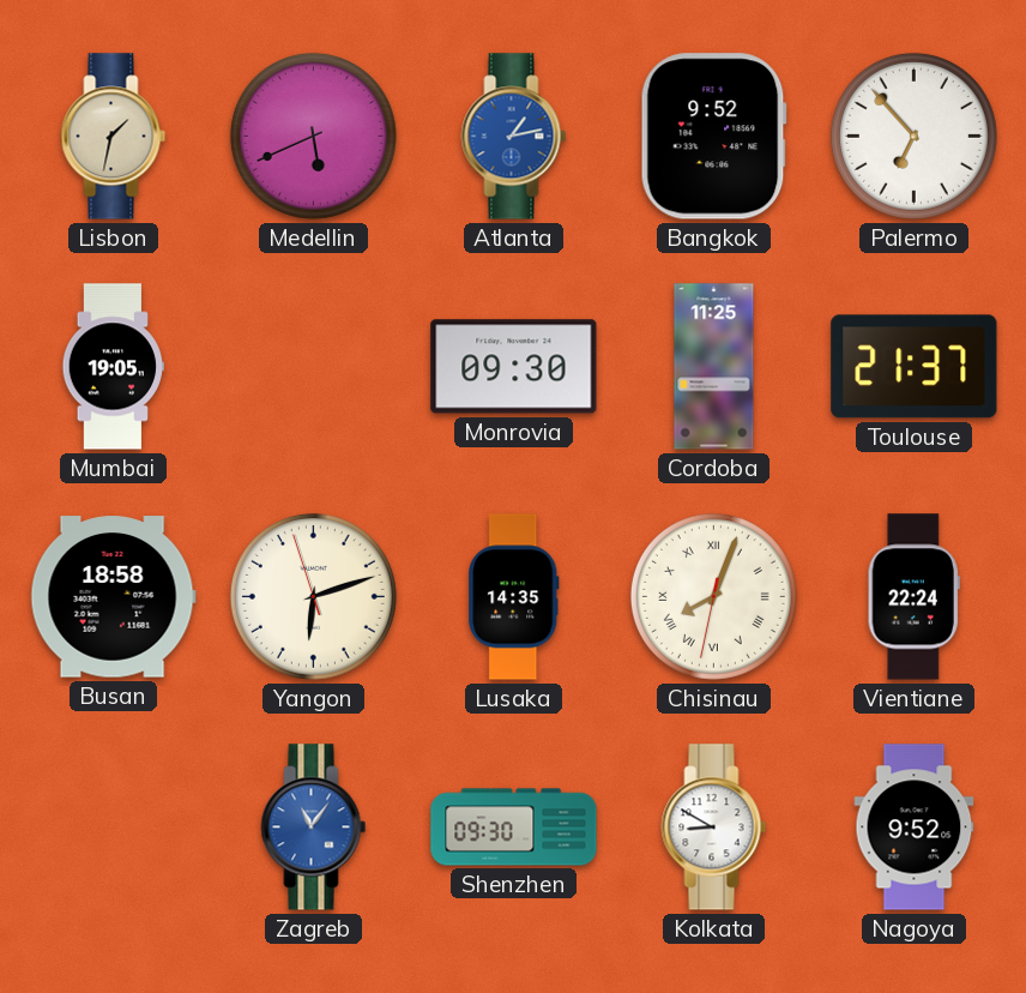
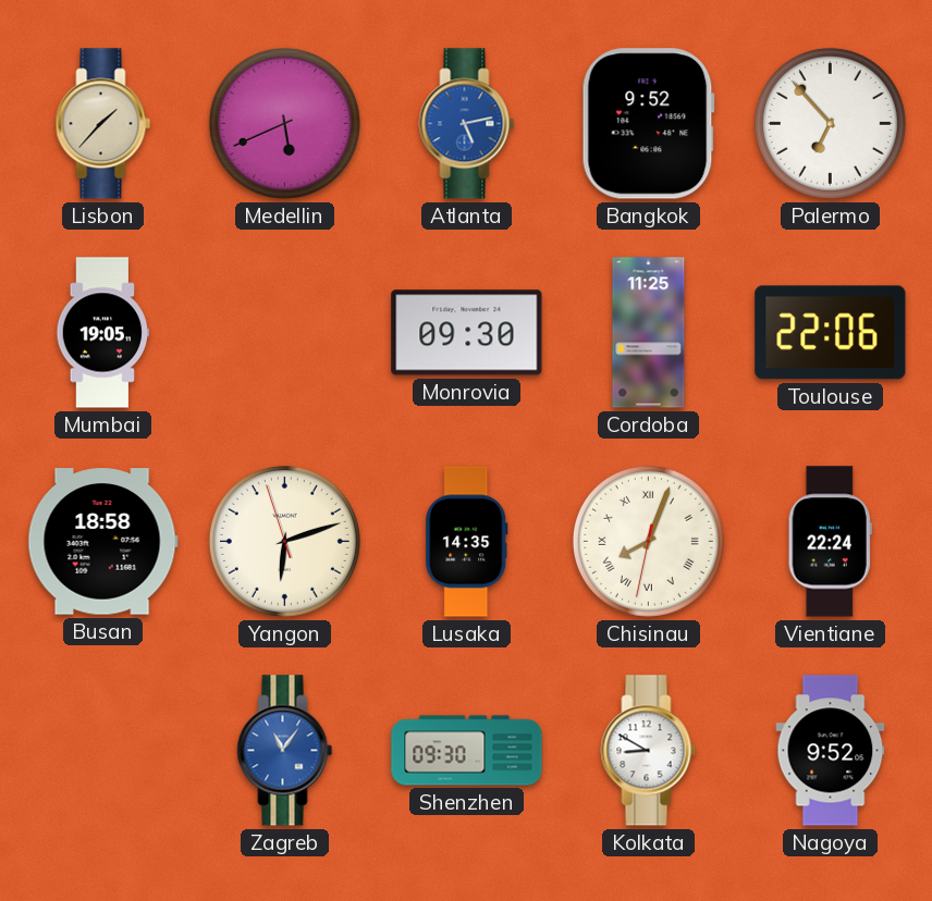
Lisbon: 1:32 -> 1:37
Atlanta: 1:13 -> 5:13
Toulouse: 21:37 -> 22:06
